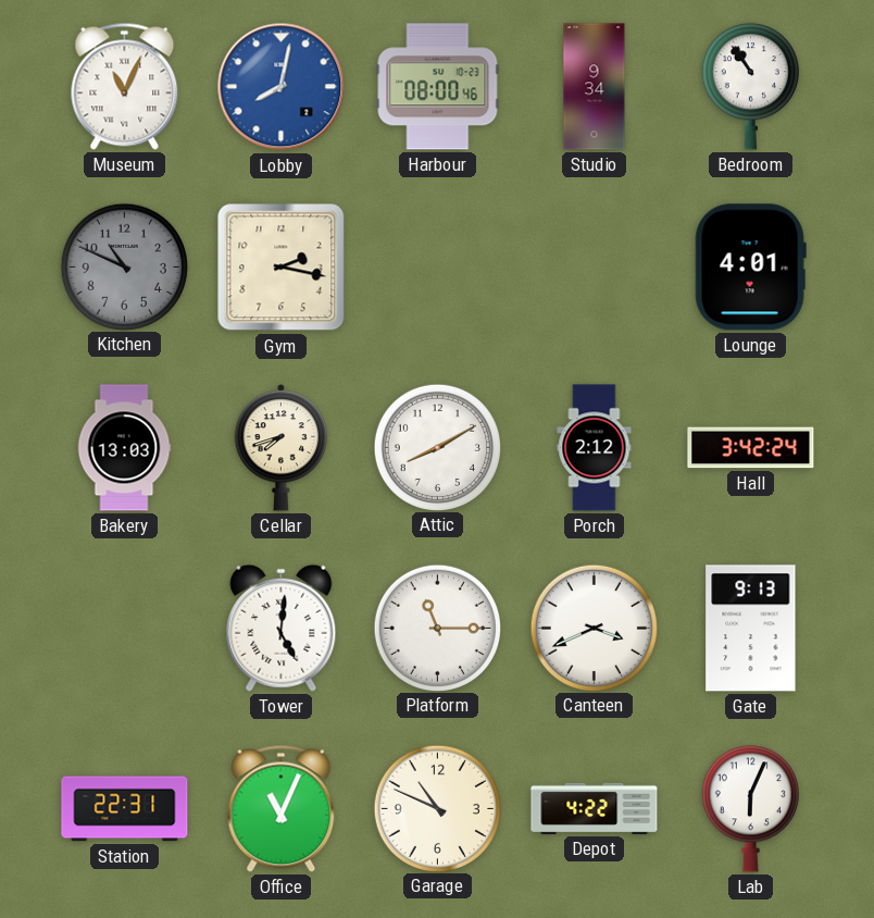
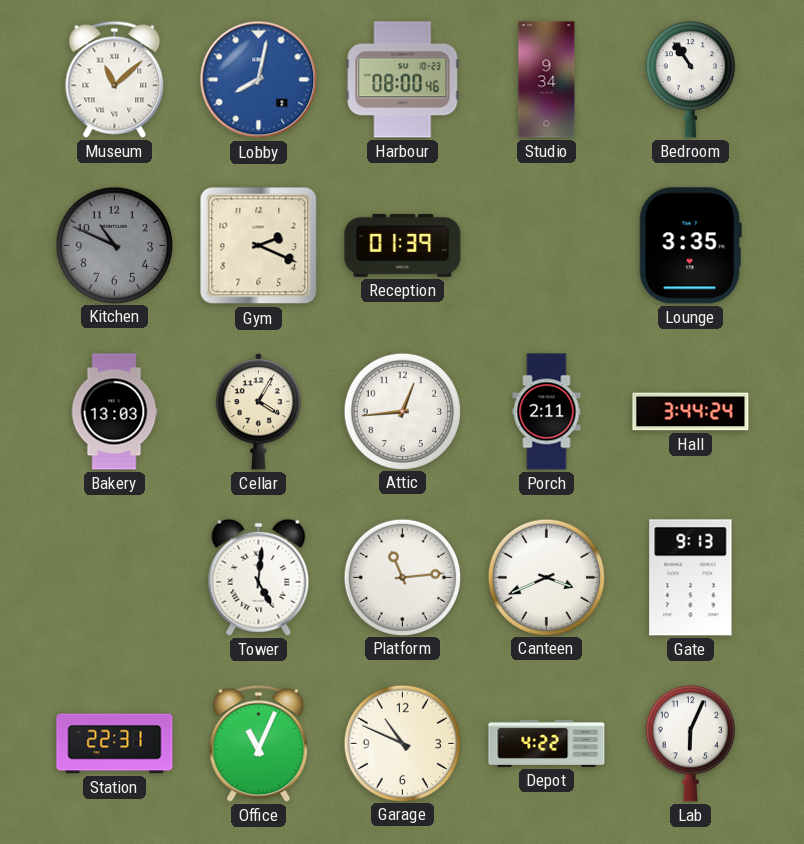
Museum: 11:04 -> 11:08
Gym: 2:17 -> 2:19
Reception: none -> 01:39
Lounge: 4:01 -> 3:35
Cellar: 7:42 -> 4:05
Attic: 8:10 -> 12:44
Porch: 2:12 -> 2:11
Hall: 3:42 -> 3:44
Platform: 11:15 -> 11:14
